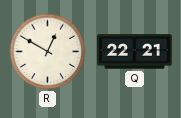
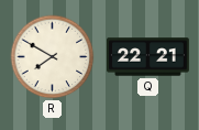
R: 12:50 -> 7:50
